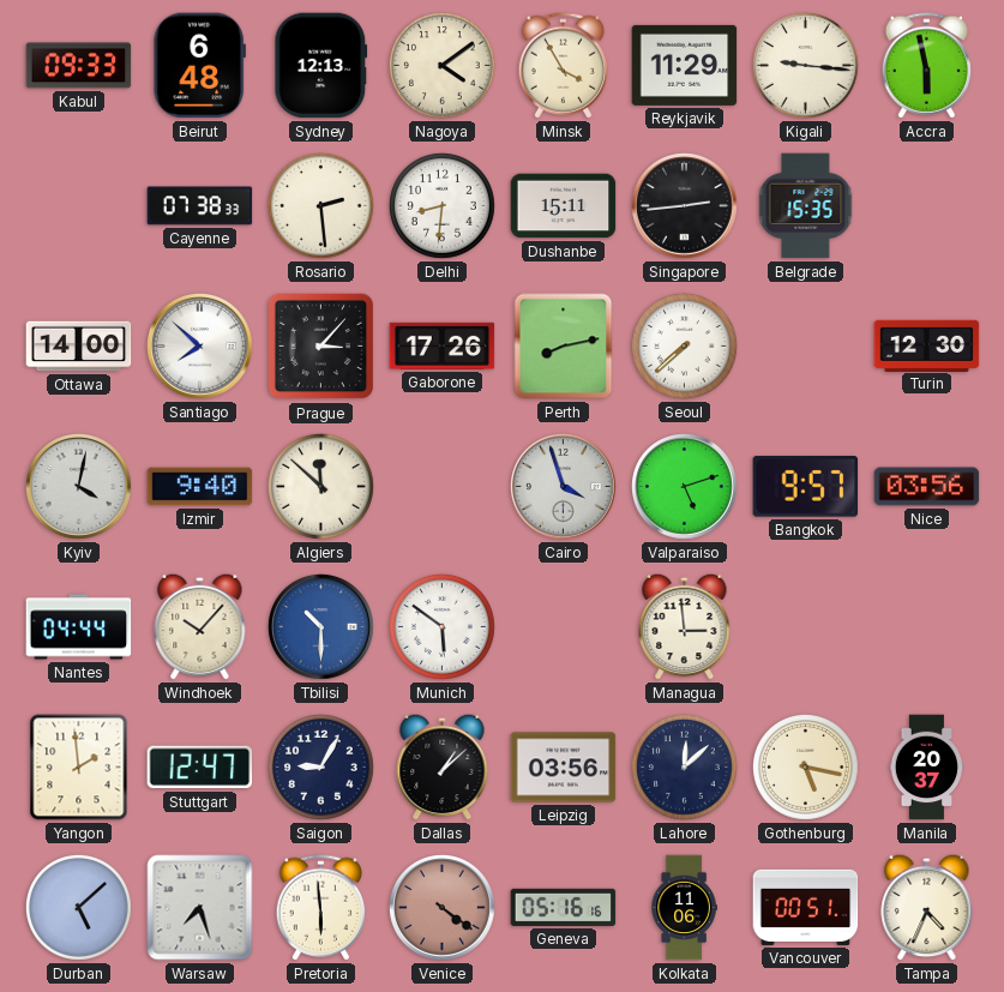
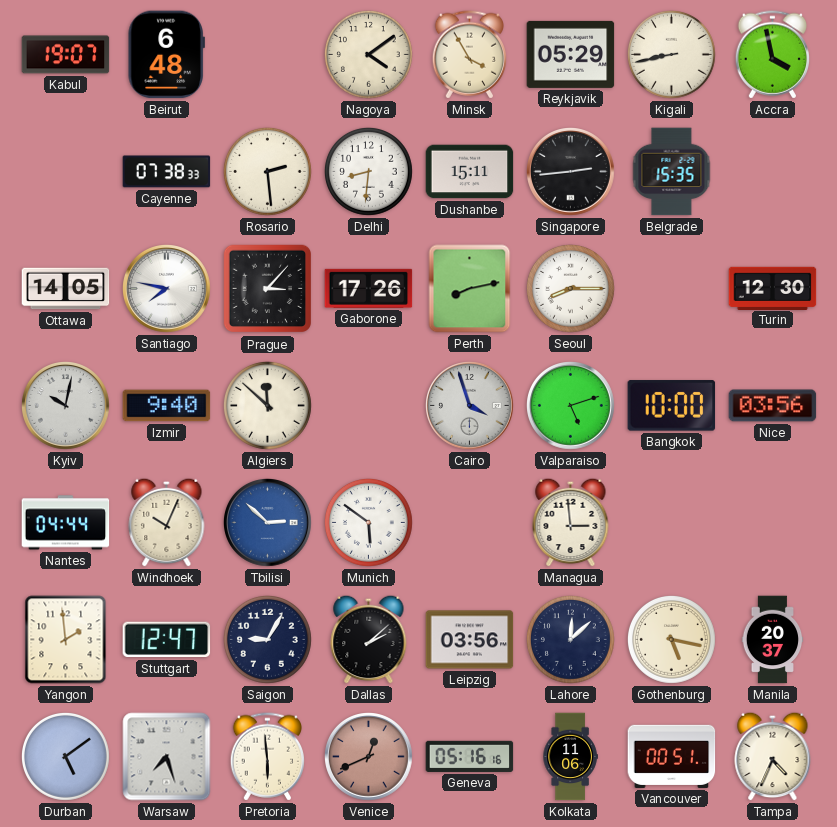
Kabul: 09:33 -> 19:07
Sydney: 12:13 -> none
Reykjavik: 11:29 -> 05:29
Kigali: 9:16 -> 8:43
Accra: 5:58 -> 3:58
Ottawa: 14:00 -> 14:05
Santiago: 7:52 -> 7:47
Seoul: 7:38 -> 8:15
Kyiv: 4:02 -> 10:02
Bangkok: 9:57 -> 10:00
Windhoek: 10:07 -> 10:04
Tbilisi: 10:30 -> 2:52
Dallas: 1:08 -> 2:08
Durban: 5:08 -> 5:09
Venice: 4:21 -> 12:41
